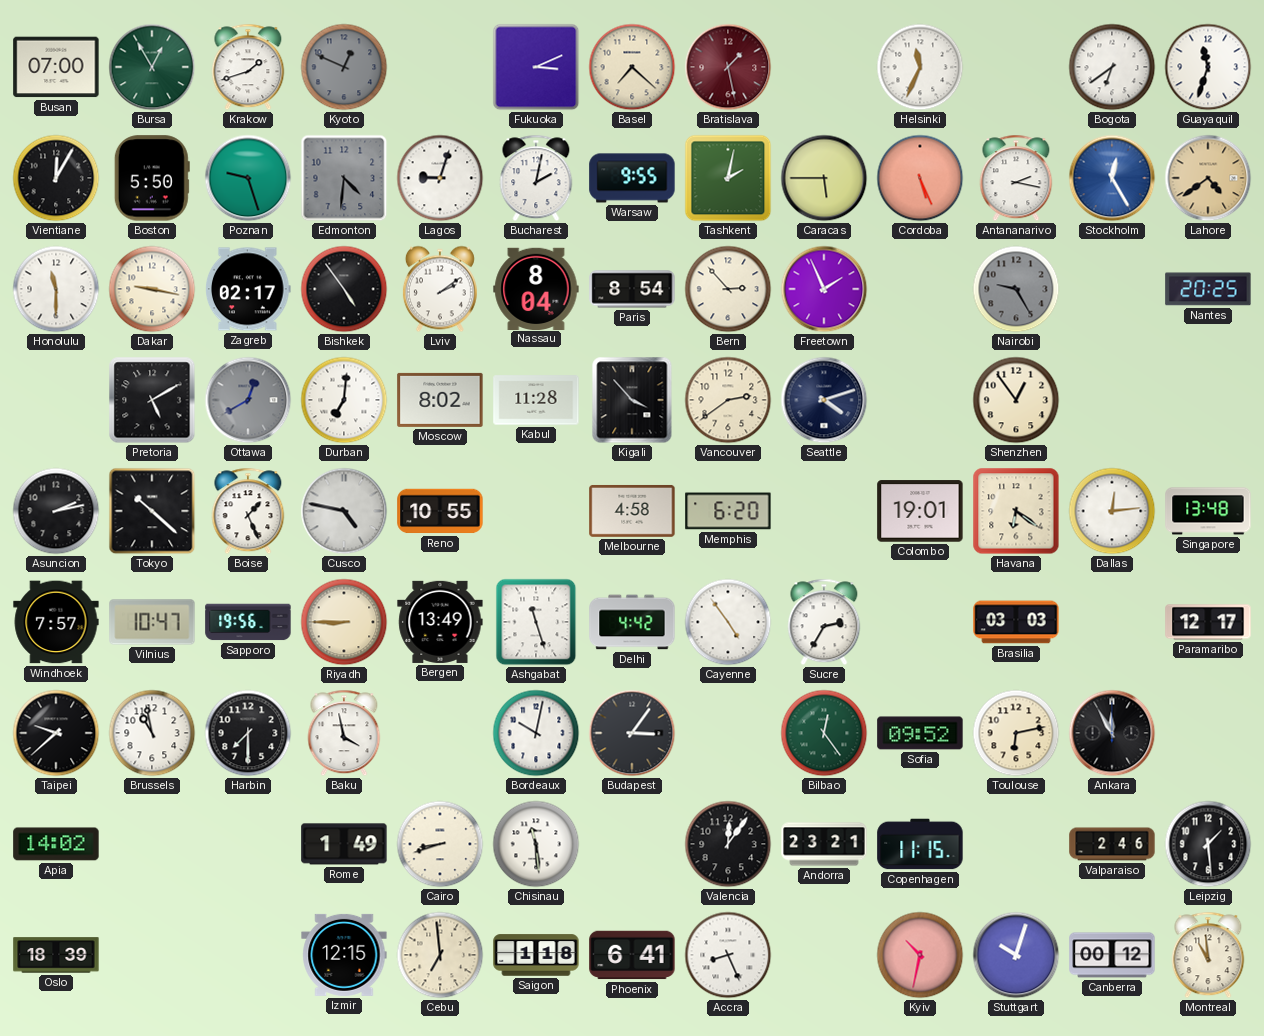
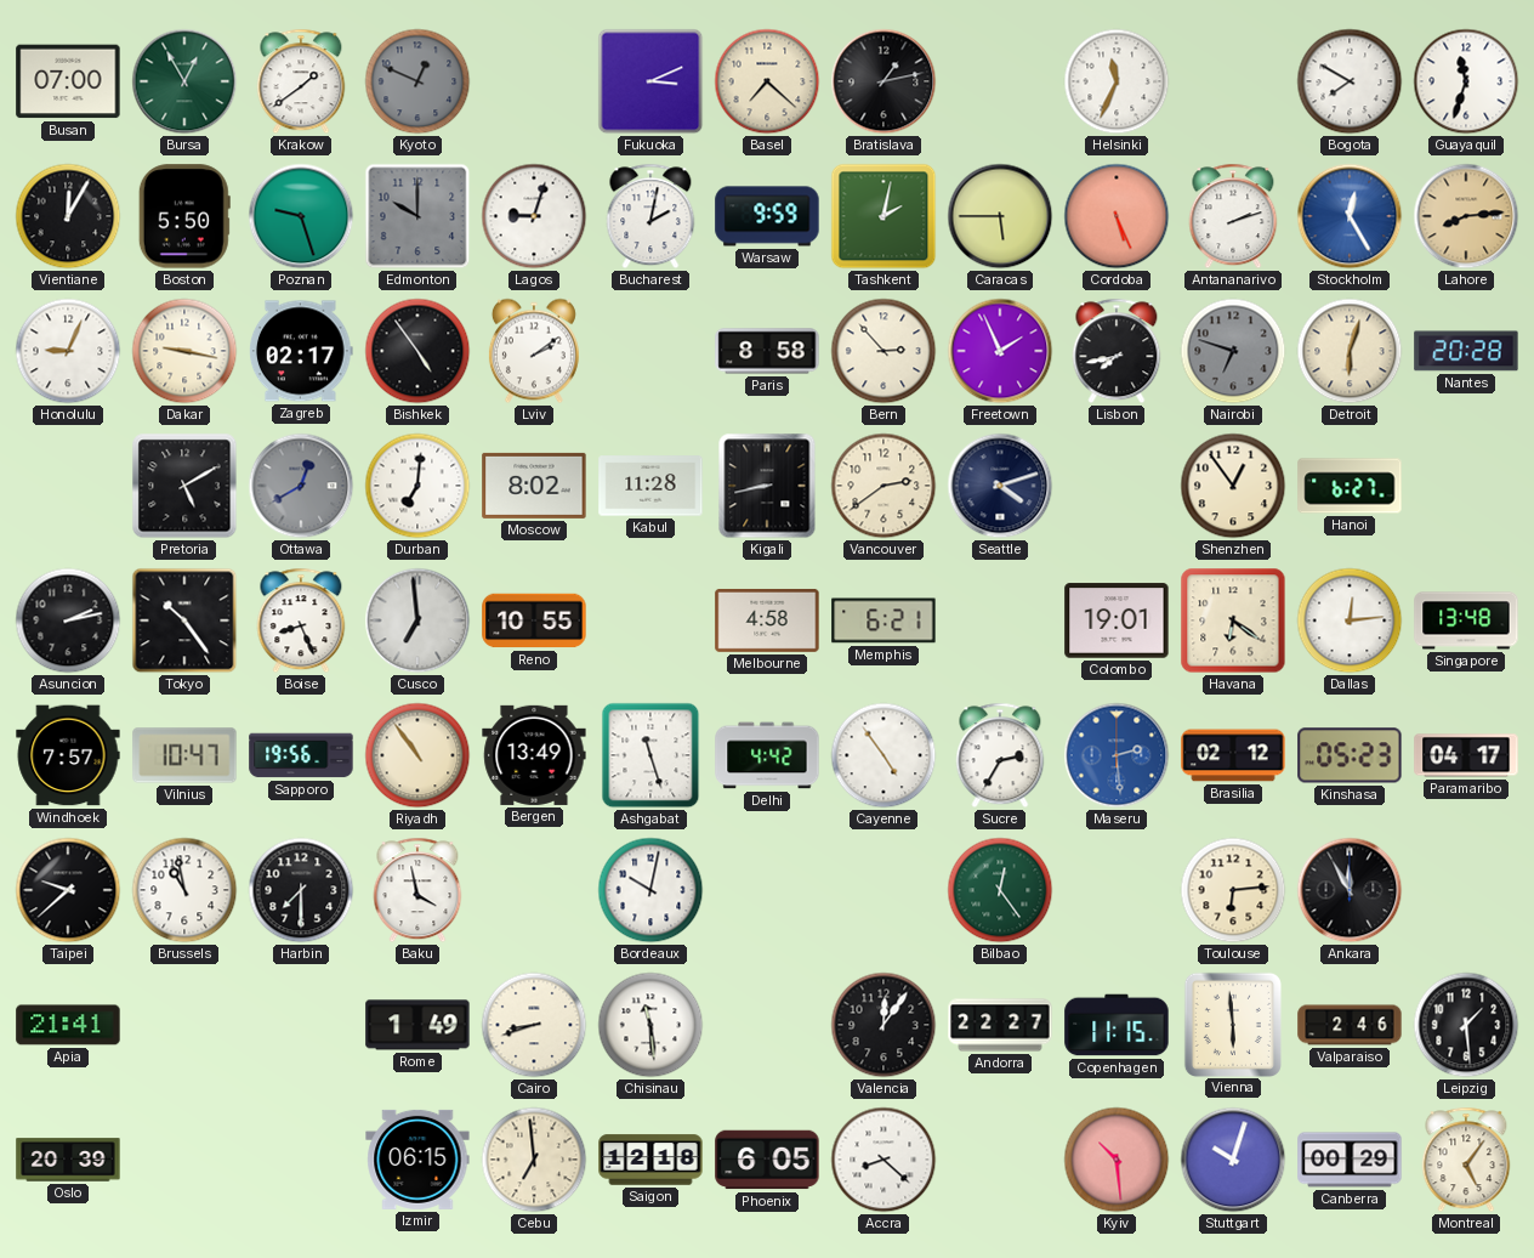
Krakow: 1:42 -> 1:39
Bratislava: 1:28 -> 1:13
Bratislava dial: burgundy -> black
Bogota: 6:39 -> 7:50
Edmonton: 4:31 -> 10:00
Warsaw: 9:55 -> 9:59
Antananarivo: 2:17 -> 2:12
Lahore: 4:39 -> 8:14
Honolulu: 11:30 -> 9:04
Nassau: 8:04 -> none
Paris: 8:54 -> 8:58
Lisbon: none -> 7:43
Nairobi: 9:25 -> 6:48
Detroit: none -> 6:03
Nantes: 20:25 -> 20:28
Kigali: 3:53 -> 8:43
Hanoi: none -> 6:27
Tokyo: 10:22 -> 10:24
Boise: 1:26 -> 8:26
Cusco: 4:47 -> 6:59
Memphis: 6:20 -> 6:21
Riyadh: 8:45 -> 10:54
Maseru: none -> 2:29
Brasilia: 03:03 -> 02:12
Kinshasa: none -> 05:23
Paramaribo: 12:17 -> 04:17
Budapest: 3:06 -> none
Sofia: 09:52 -> none
Toulouse: 6:13 -> 6:14
Apia: 14:02 -> 21:41
Andorra: 23:21 -> 22:27
Vienna: none -> 5:59
Oslo: 18:39 -> 20:39
Izmir: 12:15 -> 06:15
Saigon: 1:18 -> 12:18
Phoenix: 6:41 -> 6:05
Accra: 8:26 -> 8:22
Kyiv: 10:32 -> 10:29
Canberra: 00:12 -> 00:29
Montreal: 10:59 -> 5:06
